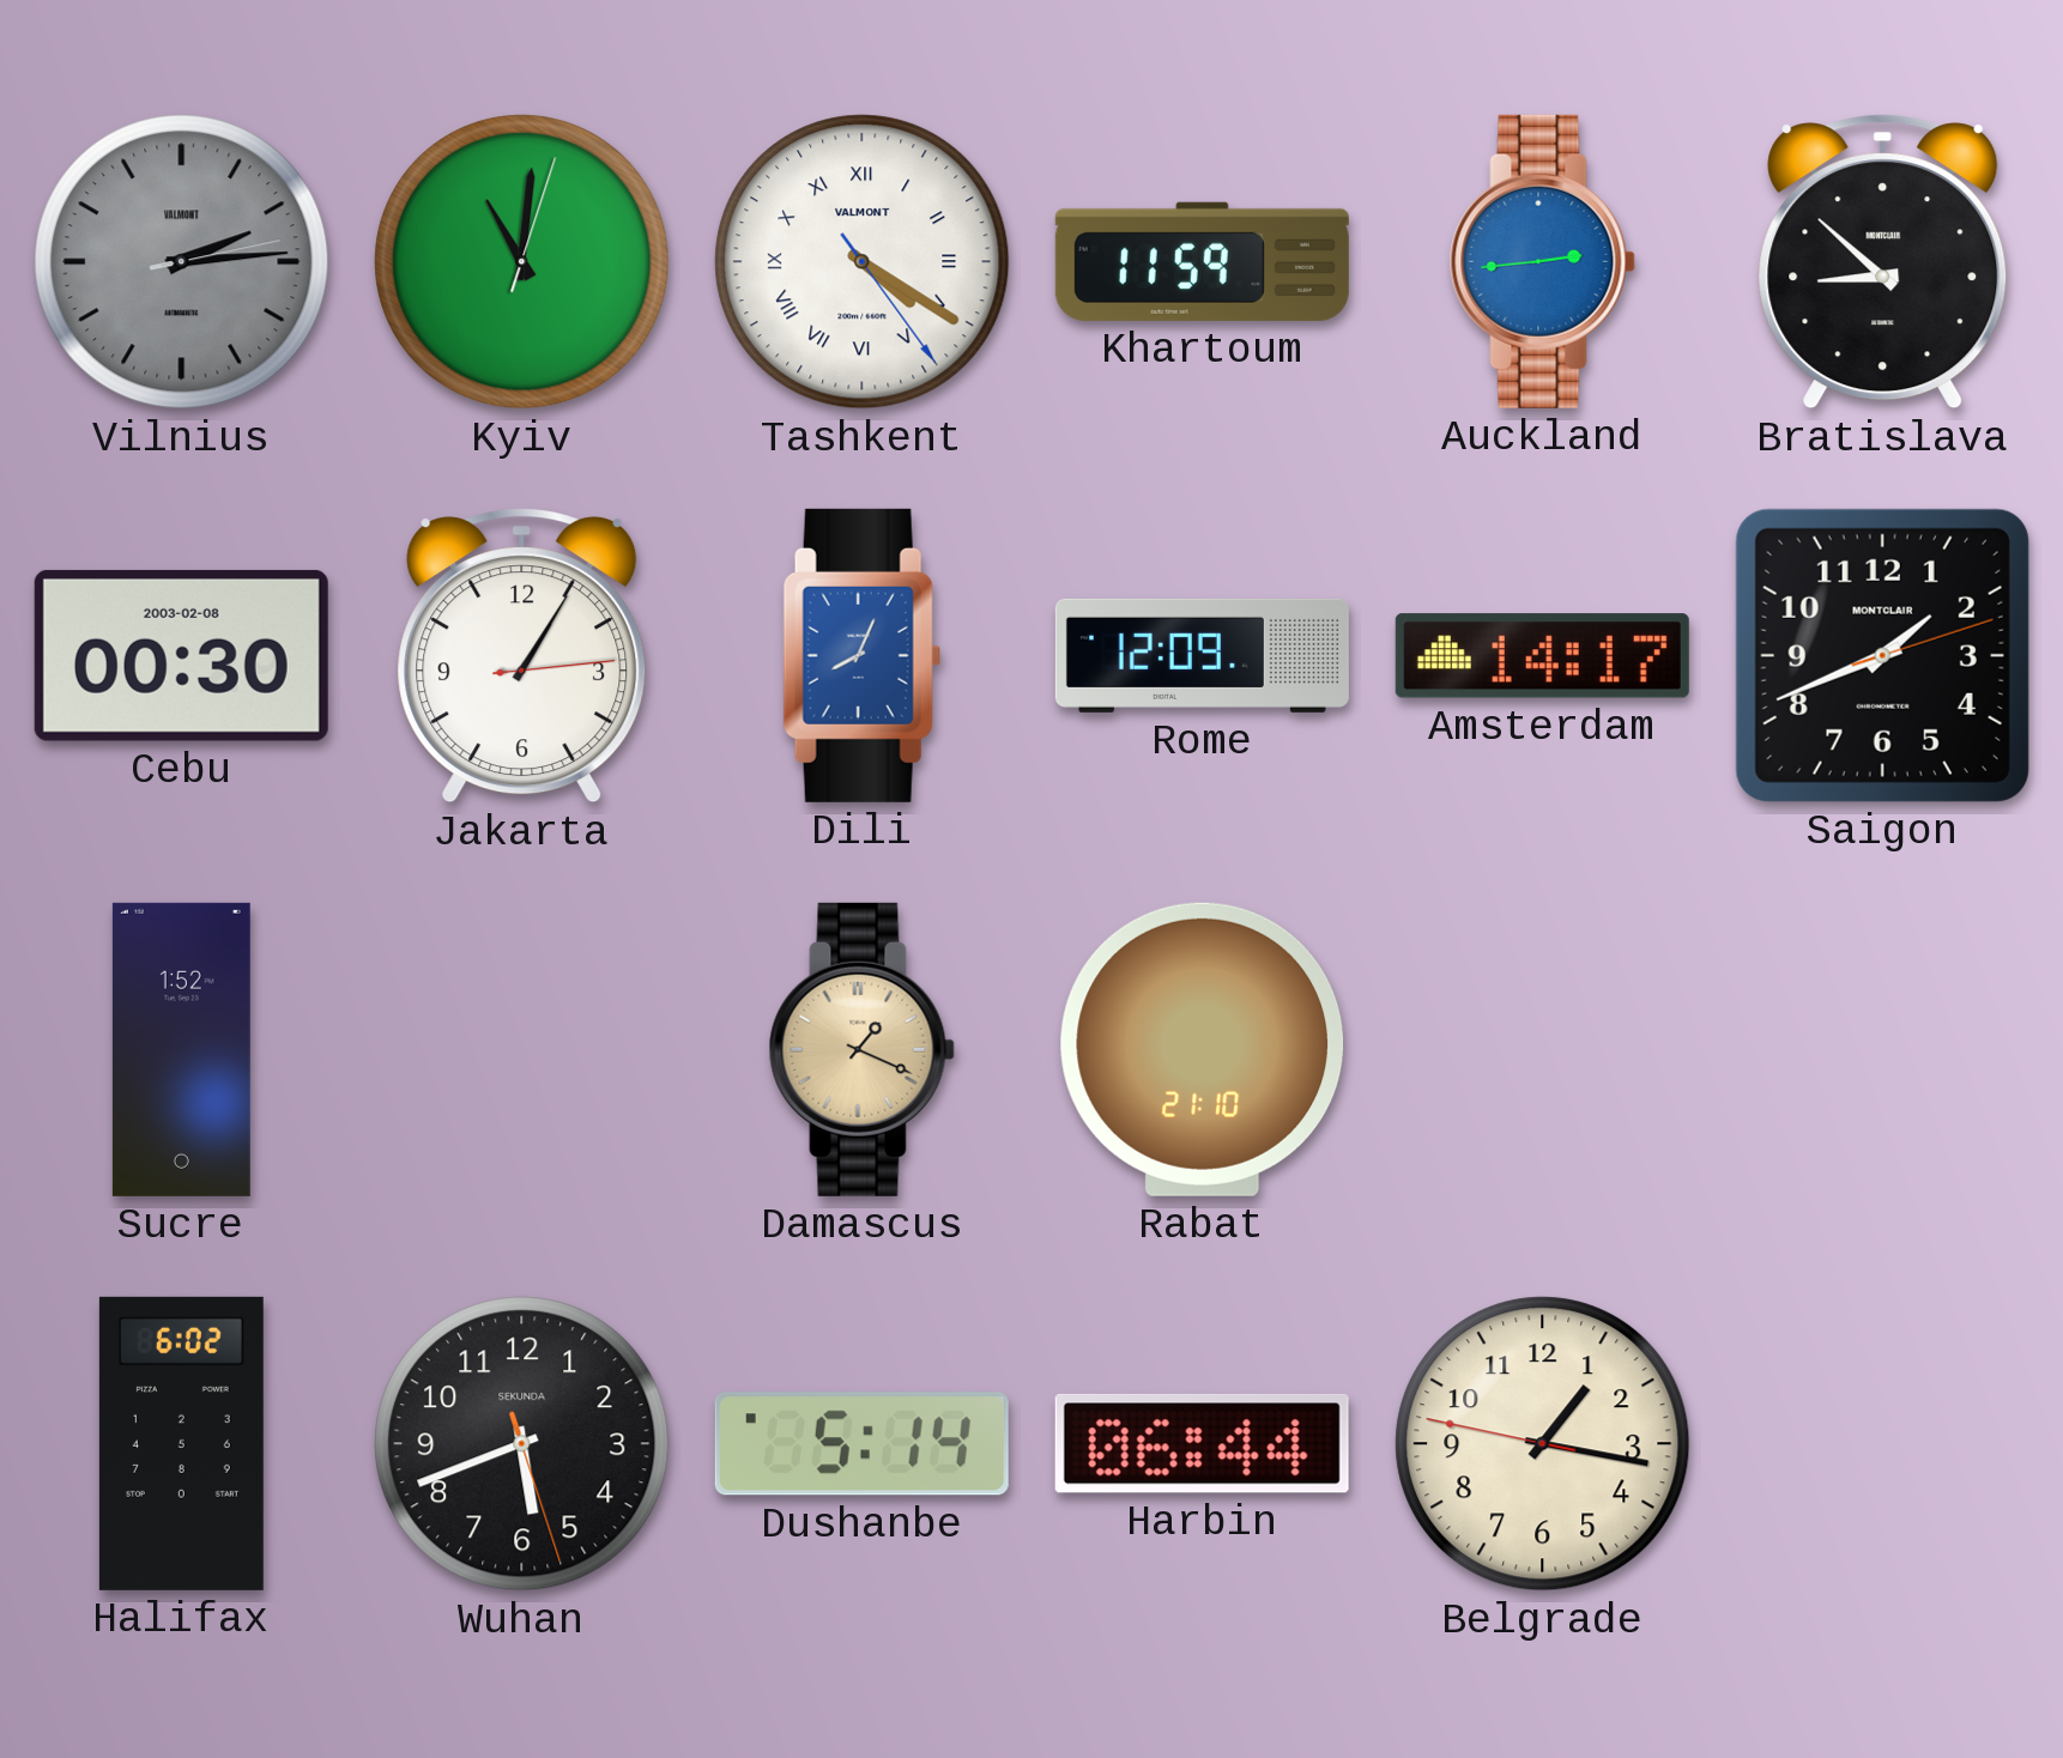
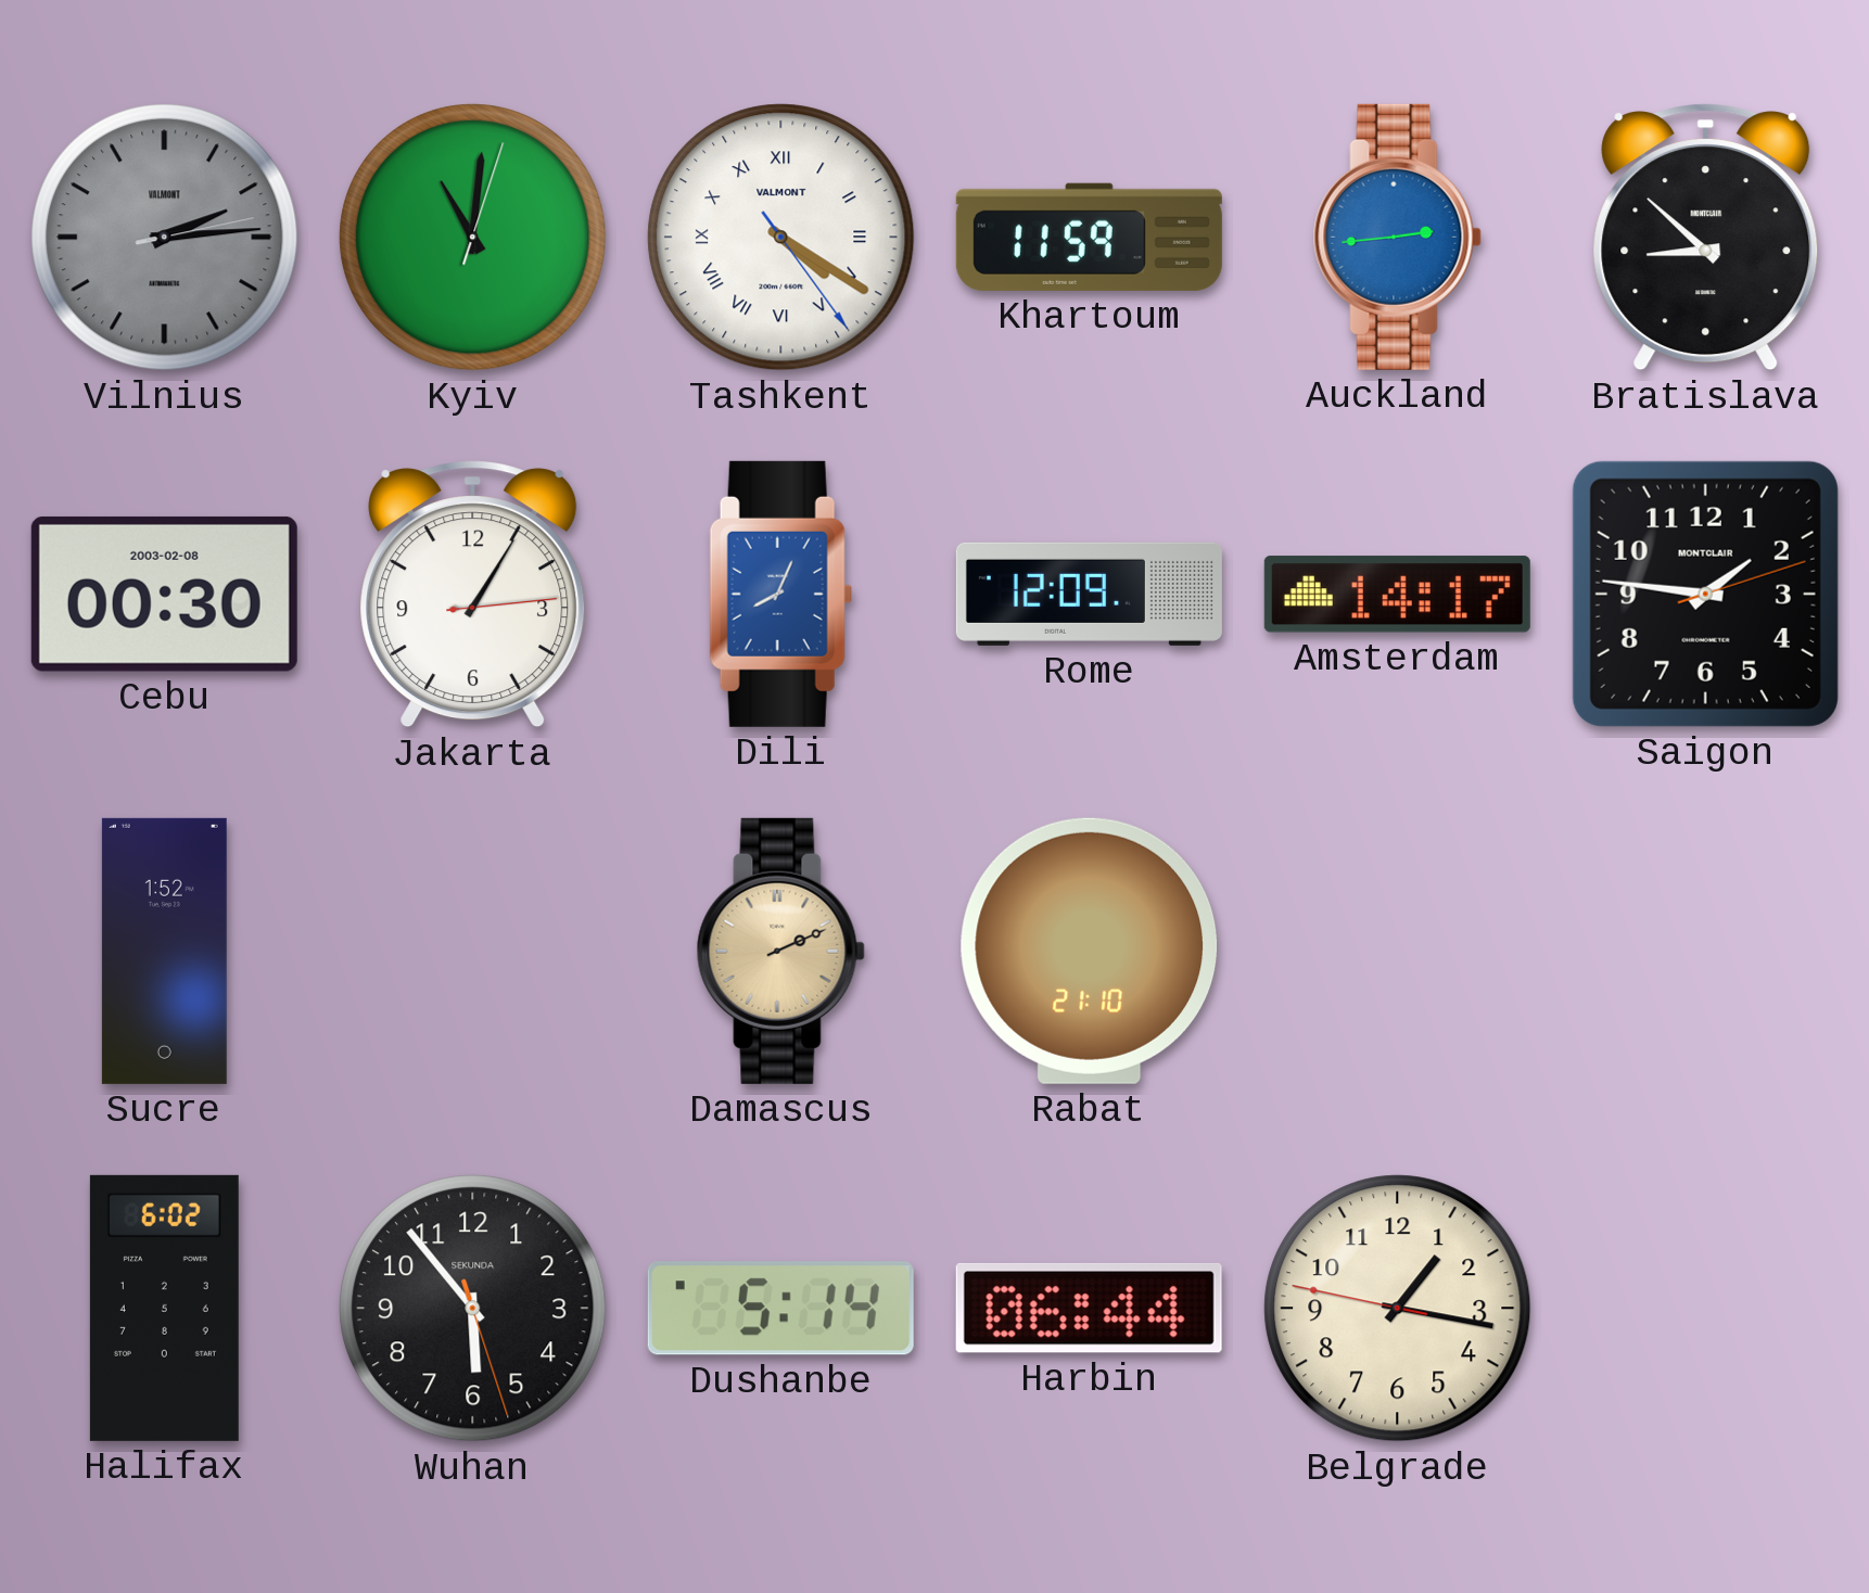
Saigon: 1:41 -> 1:46
Damascus: 1:19 -> 2:11
Wuhan: 5:41 -> 5:53
